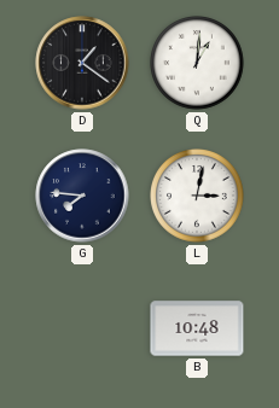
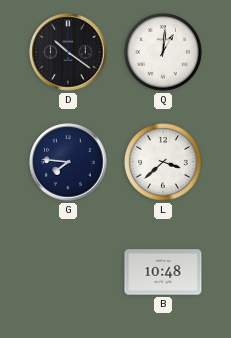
D: 1:21 -> 10:21
L: 3:02 -> 3:38
